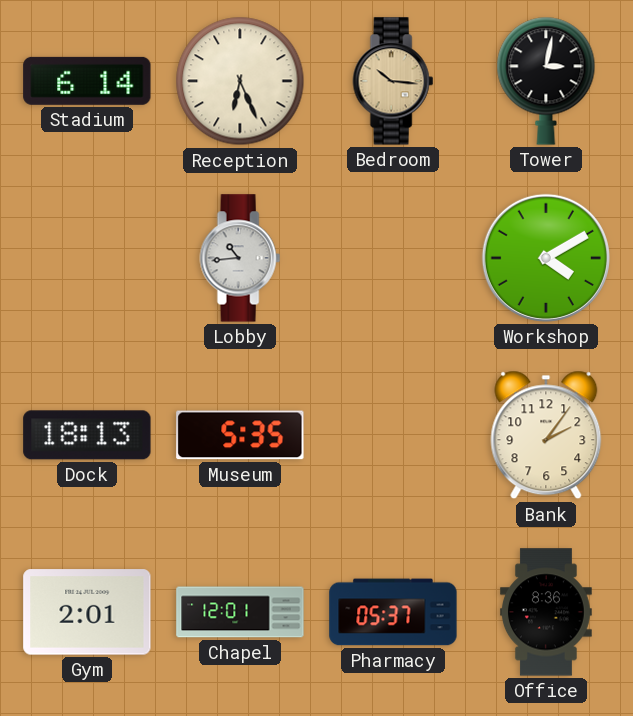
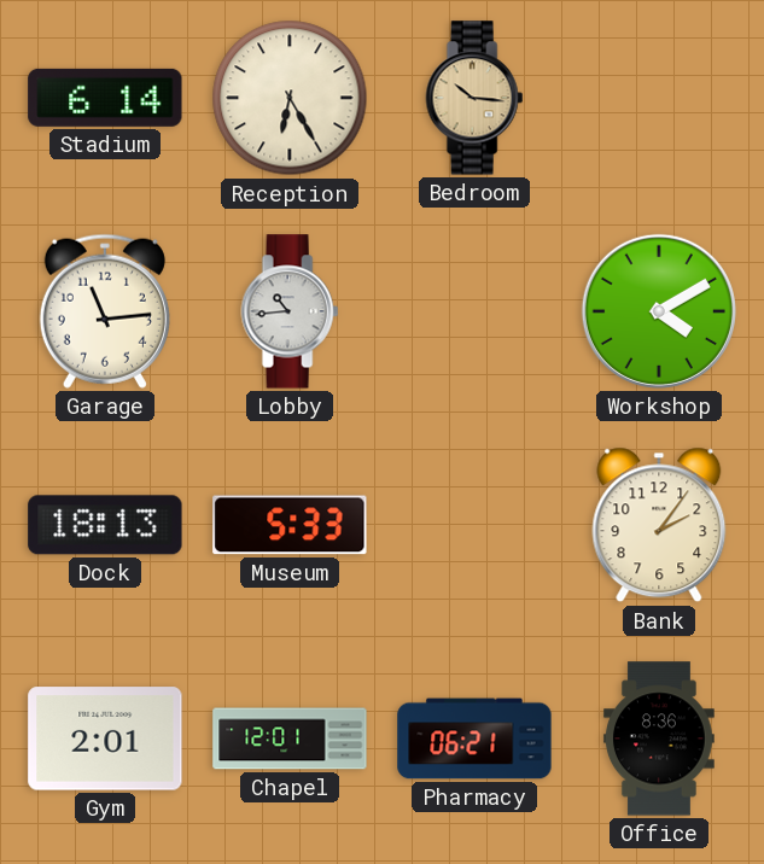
Reception: 6:26 -> 6:25
Tower: 3:02 -> none
Garage: none -> 11:14
Museum: 5:35 -> 5:33
Pharmacy: 05:37 -> 06:21
